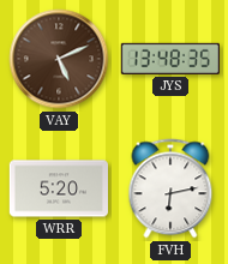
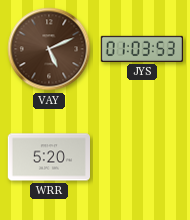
JYS: 13:48 -> 01:03
FVH: 6:13 -> none
